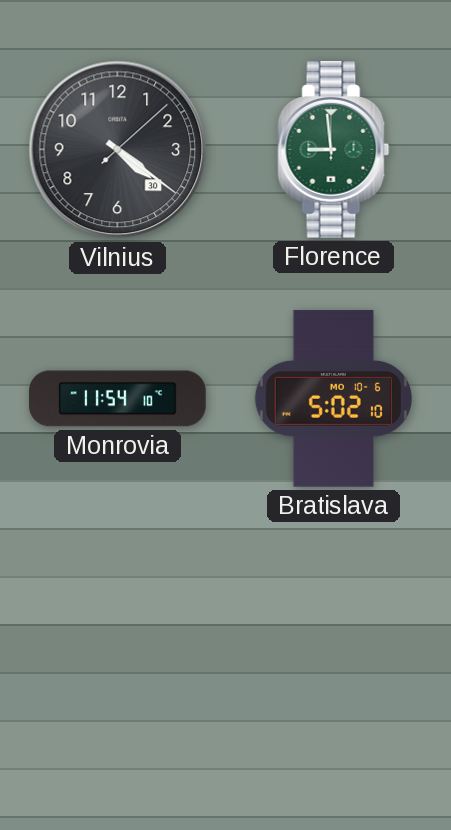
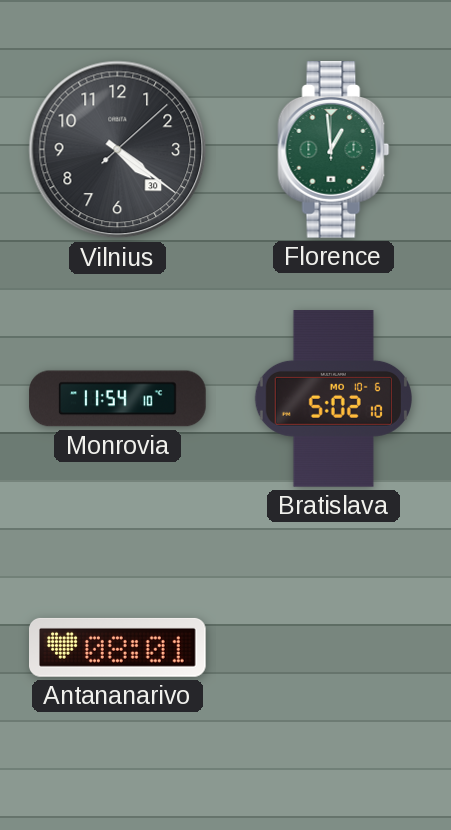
Florence: 8:59 -> 12:59
Antananarivo: none -> 08:01
